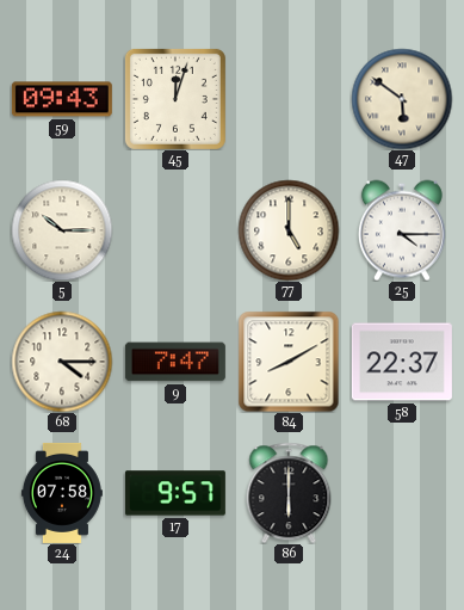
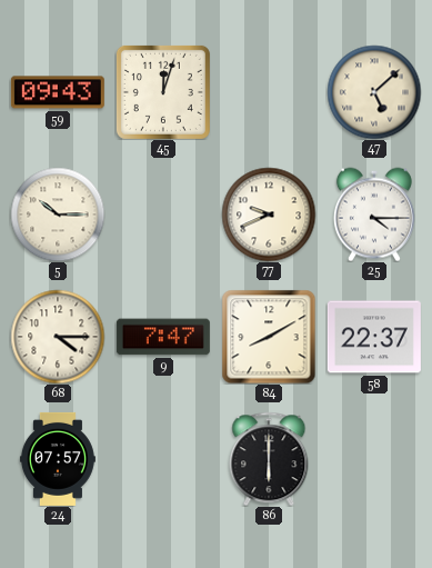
47: 5:51 -> 5:08
77: 5:00 -> 9:41
24: 07:58 -> 07:57
17: 9:57 -> none
